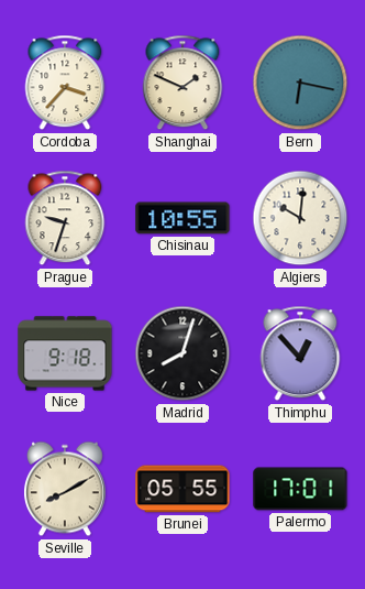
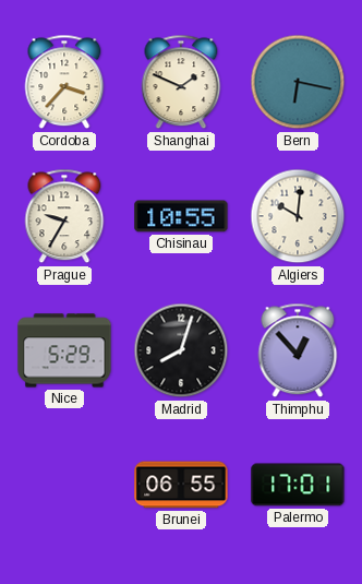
Prague: 9:33 -> 9:35
Nice: 9:18 -> 5:29
Seville: 8:10 -> none
Brunei: 05:55 -> 06:55
